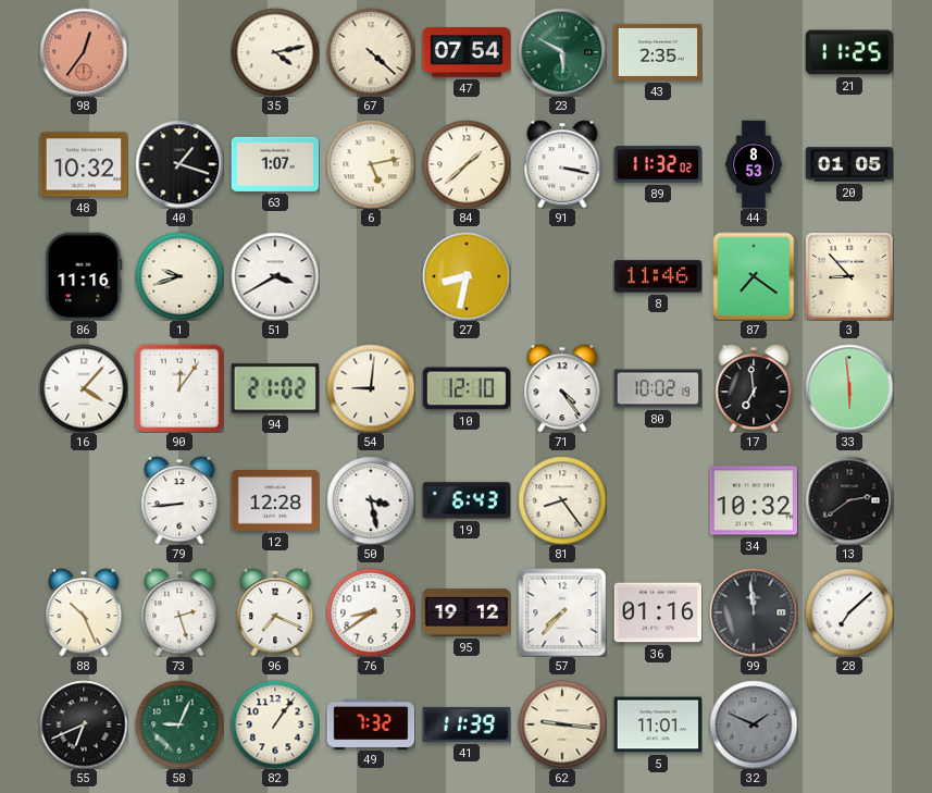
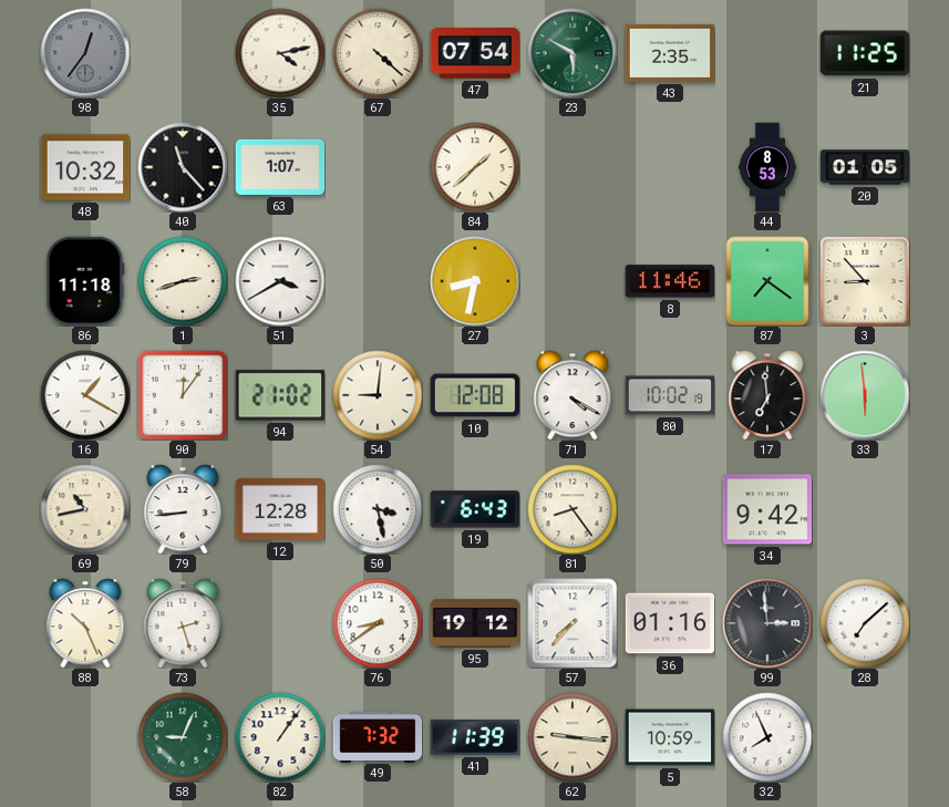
98 dial: salmon -> grey
40: 1:18 -> 11:23
6: 5:13 -> none
91: 3:17 -> none
89: 11:32 -> none
86: 11:16 -> 11:18
1: 9:42 -> 2:42
16: 4:07 -> 1:20
10: 12:10 -> 12:08
71: 4:24 -> 4:20
69: none -> 10:43
34: 10:32 -> 9:42
13: 2:39 -> none
96: 7:19 -> none
99: 11:59 -> 2:59
55: 6:41 -> none
5: 11:01 -> 10:59
32: 1:49 -> 7:56
32 dial: grey -> white
